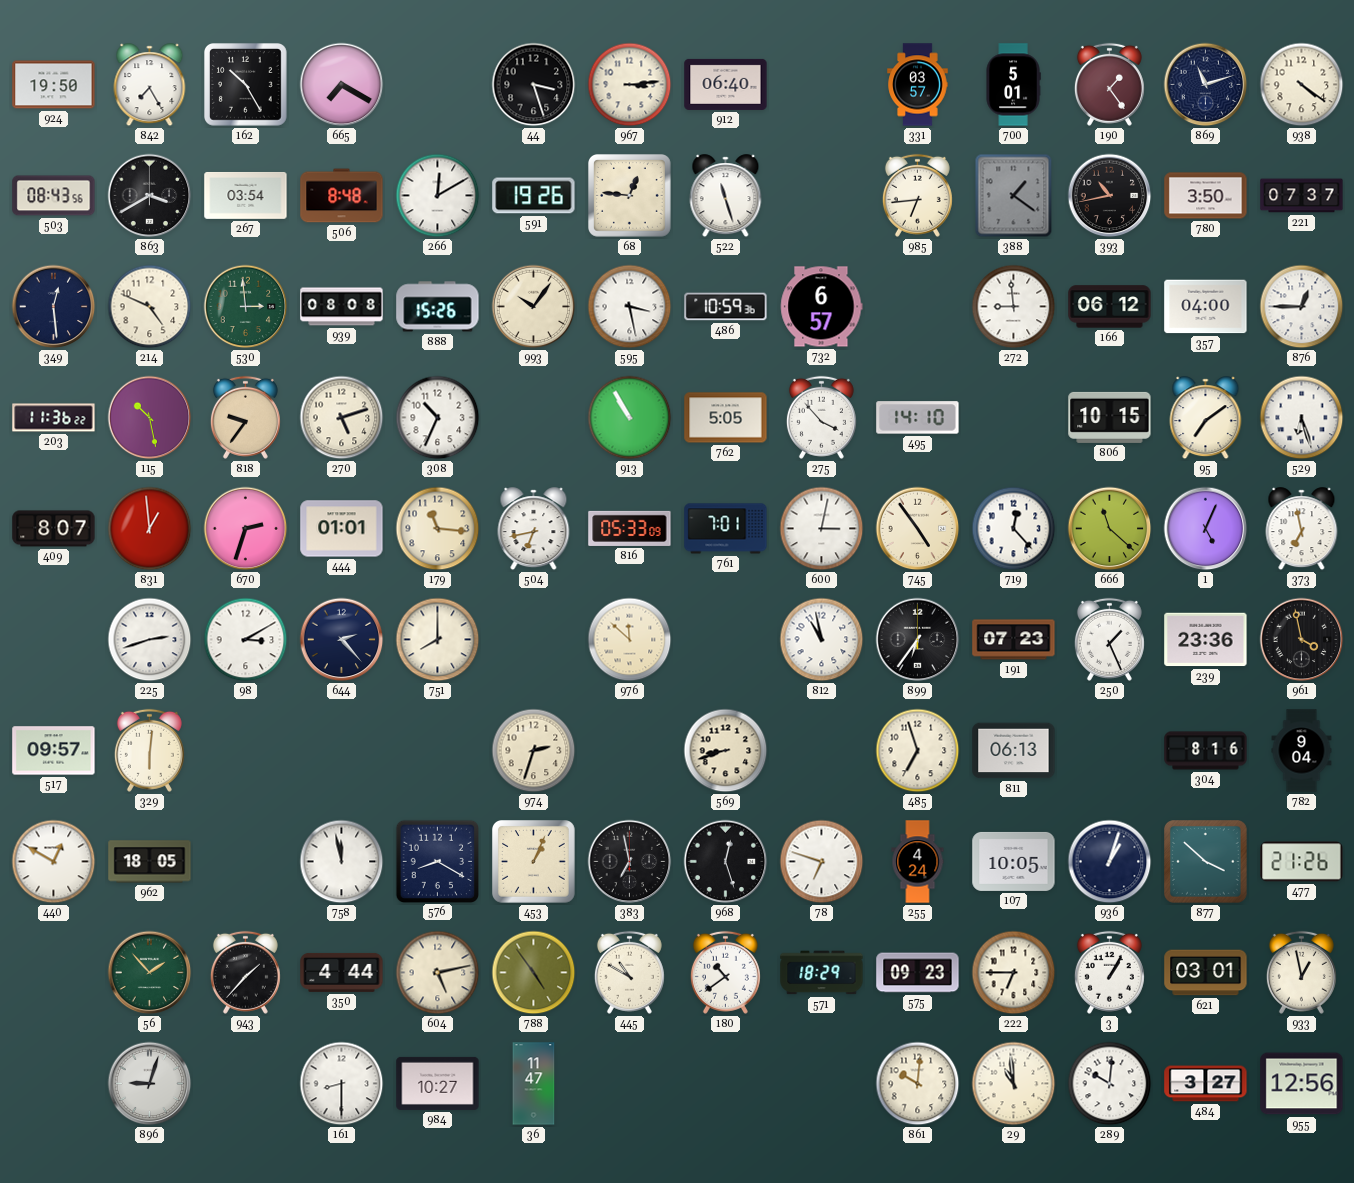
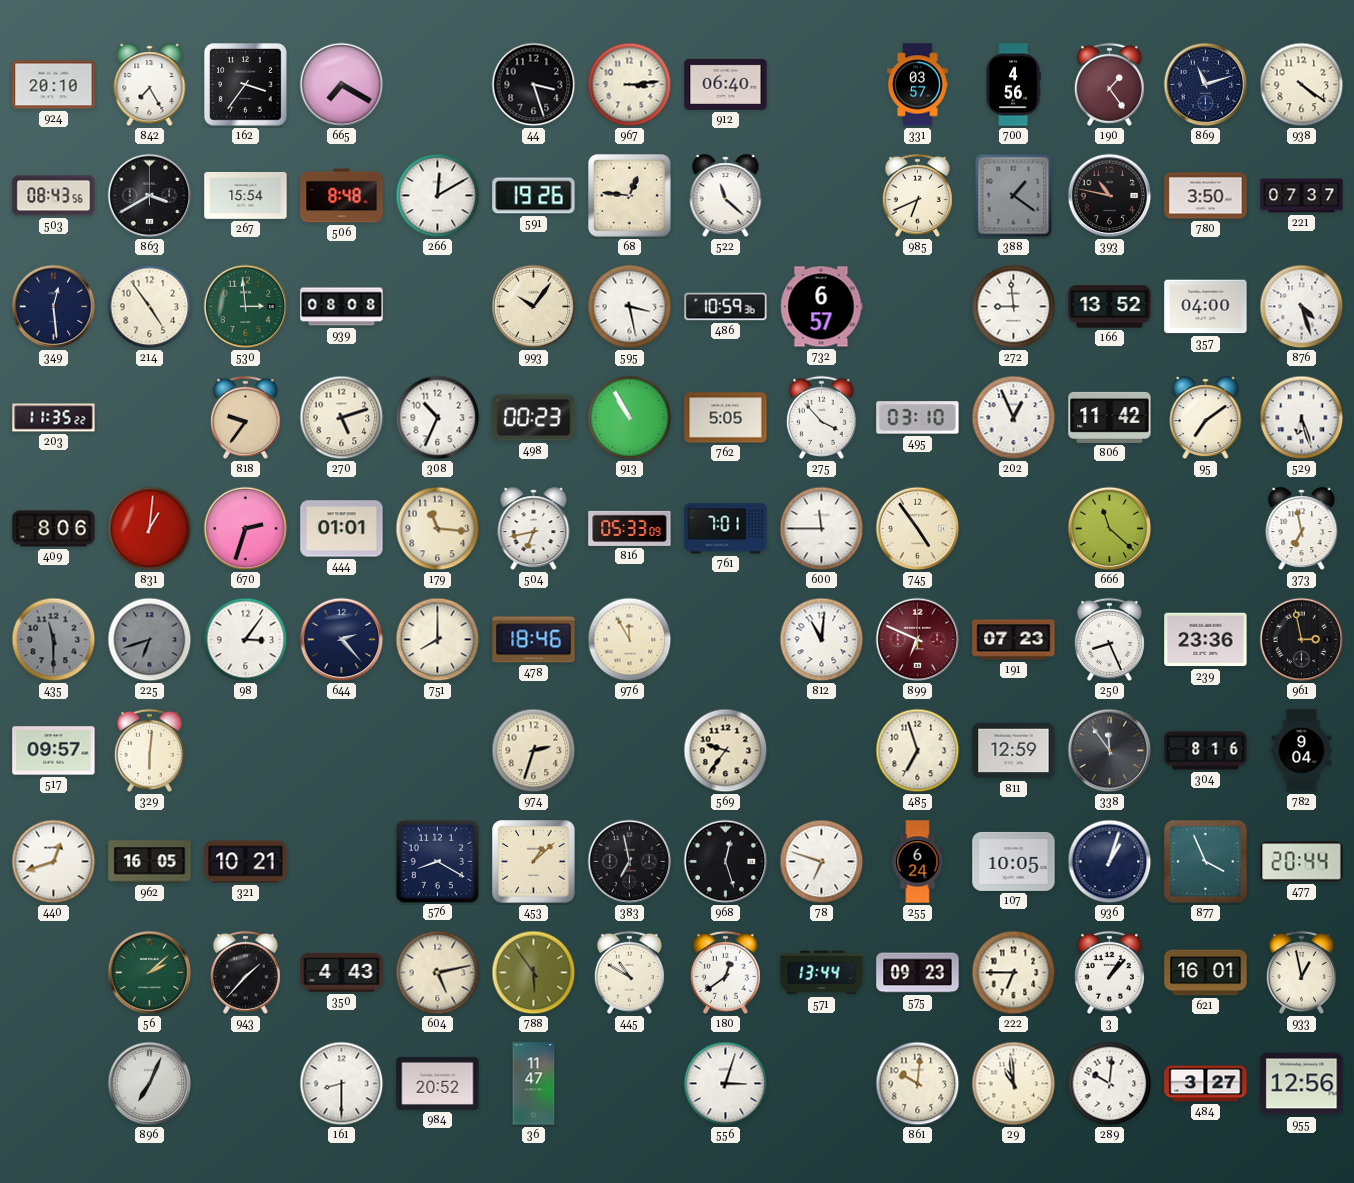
924: 19:50 -> 20:10
162: 10:25 -> 3:36
700: 5:01 -> 4:56
267: 03:54 -> 15:54
522: 11:27 -> 11:22
985: 6:44 -> 6:41
393: 10:43 -> 10:47
214: 4:49 -> 4:54
888: 15:26 -> none
166: 06:12 -> 13:52
876: 12:45 -> 4:27
203: 11:36 -> 11:35
115: 10:28 -> none
498: none -> 00:23
495: 14:10 -> 03:10
202: none -> 12:56
806: 10:15 -> 11:42
409: 8:07 -> 8:06
831: 12:59 -> 1:01
600: 3:02 -> 11:45
719: 12:23 -> none
1: 5:04 -> none
435: none -> 11:30
225: 2:42 -> 6:42
225 dial: white -> grey
98: 3:10 -> 3:06
478: none -> 18:46
976: 11:52 -> 11:55
812: 10:58 -> 11:01
899: 6:36 -> 6:49
899 dial: black -> burgundy
250: 1:26 -> 8:26
961: 3:58 -> 2:58
569: 8:42 -> 9:36
811: 06:13 -> 12:59
338: none -> 11:54
440: 12:50 -> 12:42
962: 18:05 -> 16:05
321: none -> 10:21
758: 11:58 -> none
453: 1:04 -> 1:08
255: 4:24 -> 6:24
877: 3:52 -> 3:56
477: 21:26 -> 20:44
56: 1:53 -> 2:08
350: 4:44 -> 4:43
788: 4:54 -> 5:54
180: 10:39 -> 12:39
571: 18:29 -> 13:44
3: 1:05 -> 1:07
621: 03:01 -> 16:01
896: 9:03 -> 7:04
984: 10:27 -> 20:52
556: none -> 3:03
